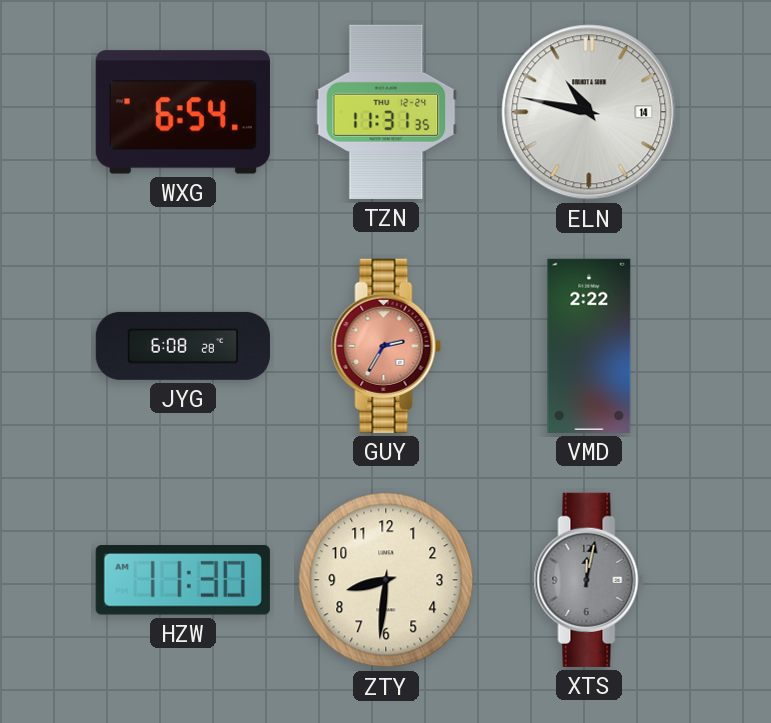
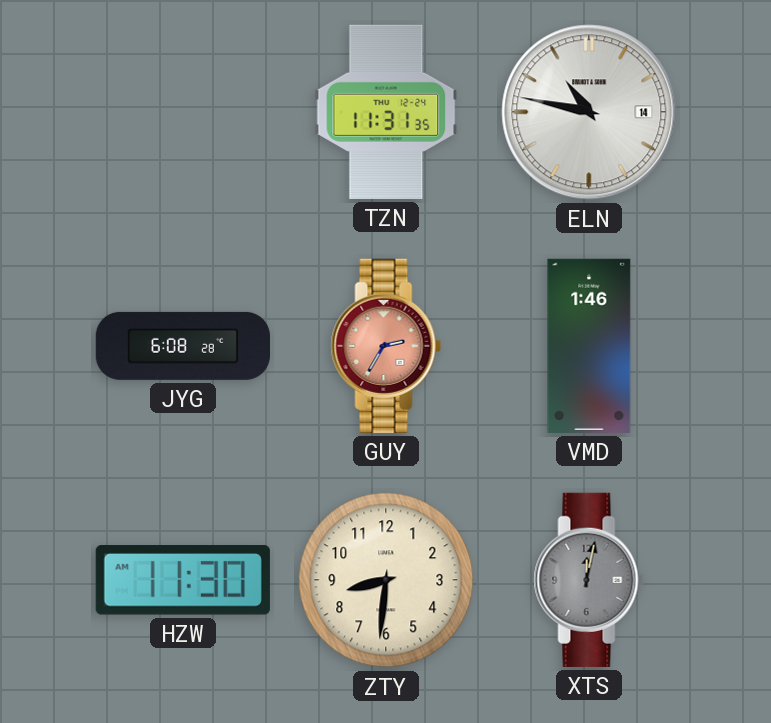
WXG: 6:54 -> none
VMD: 2:22 -> 1:46
